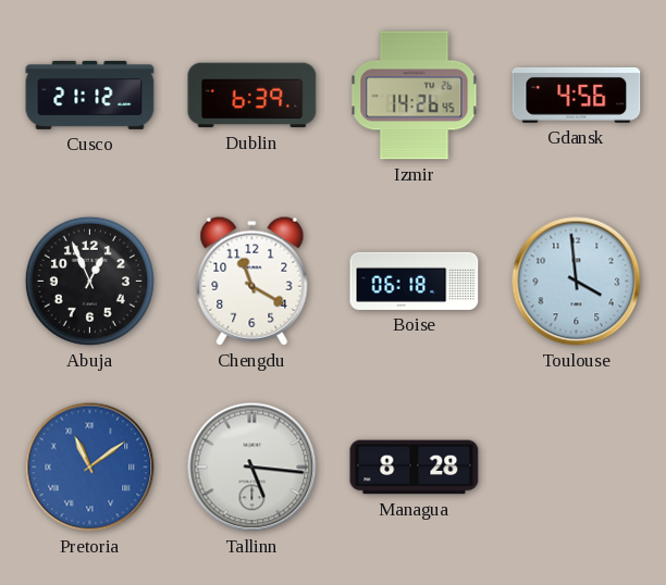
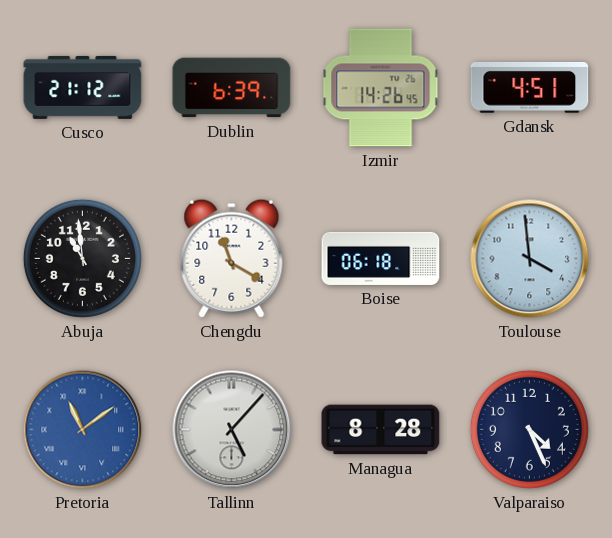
Gdansk: 4:56 -> 4:51
Abuja: 12:56 -> 10:59
Tallinn: 5:16 -> 5:07
Valparaiso: none -> 4:26
